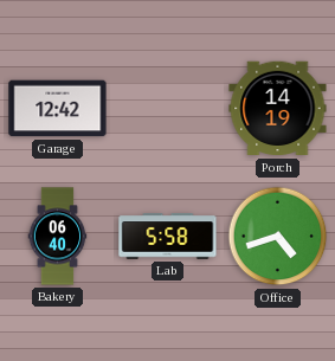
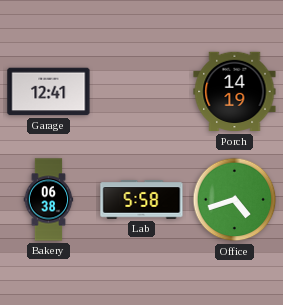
Garage: 12:42 -> 12:41
Bakery: 06:40 -> 06:38
